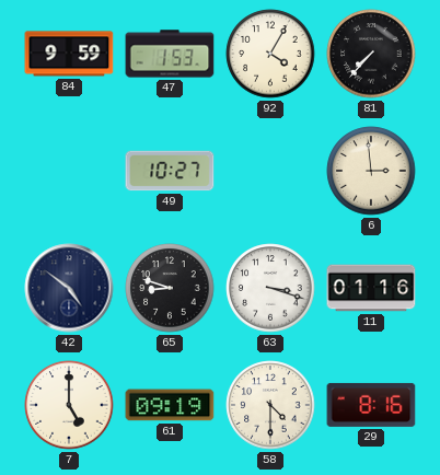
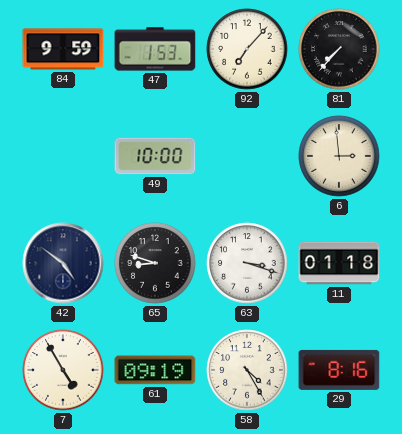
92: 4:05 -> 7:07
49: 10:27 -> 10:00
11: 01:16 -> 01:18
7: 5:00 -> 4:55
58: 4:30 -> 4:25
